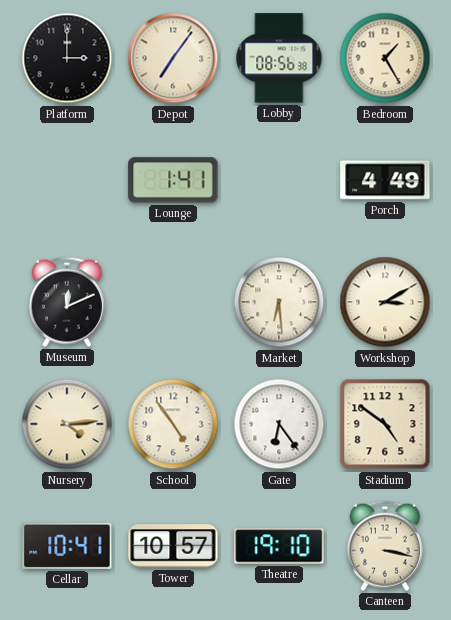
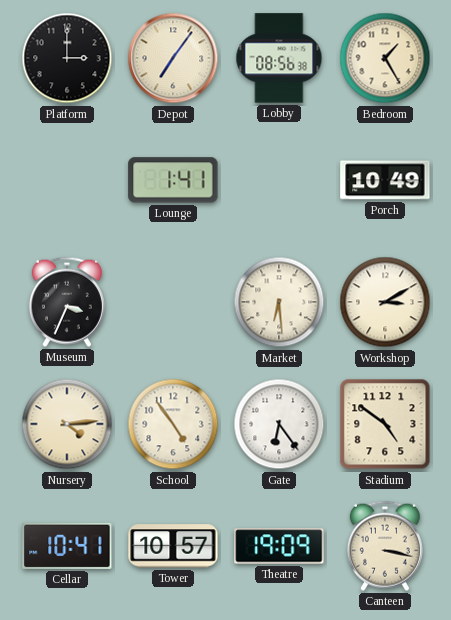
Porch: 4:49 -> 10:49
Museum: 12:11 -> 3:34
Theatre: 19:10 -> 19:09
